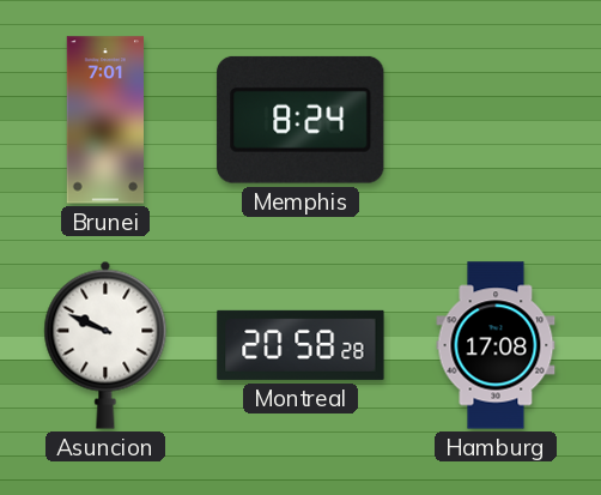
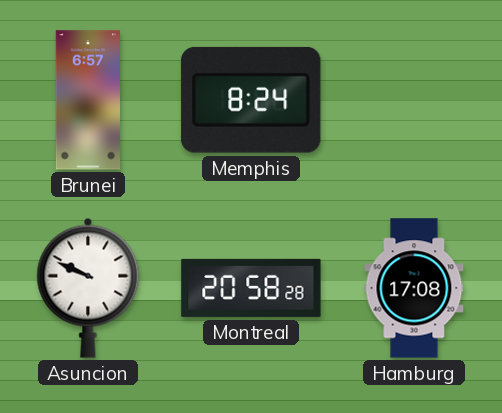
Brunei: 7:01 -> 6:57
